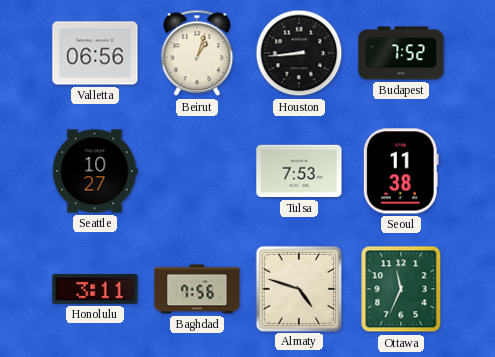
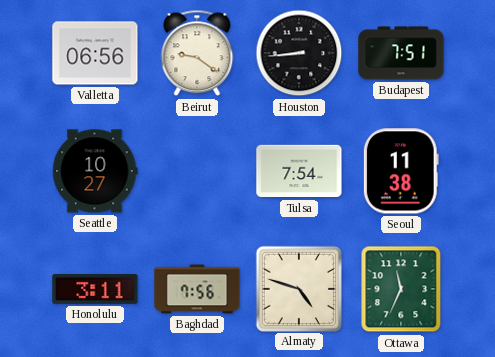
Beirut: 1:03 -> 9:21
Budapest: 7:52 -> 7:51
Tulsa: 7:53 -> 7:54
